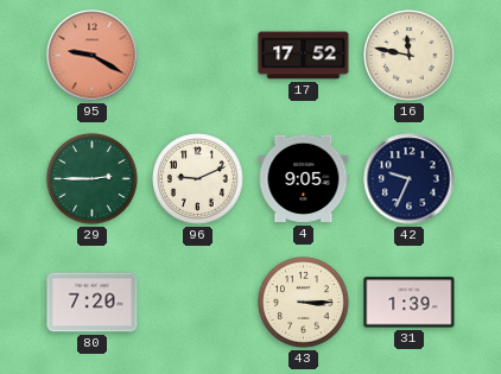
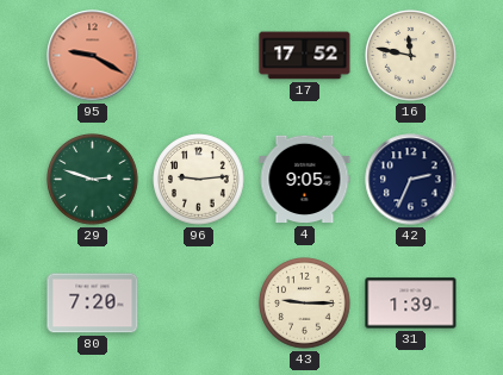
29: 2:45 -> 2:48
96: 9:11 -> 9:14
42: 9:34 -> 2:34
43: 3:15 -> 9:15
